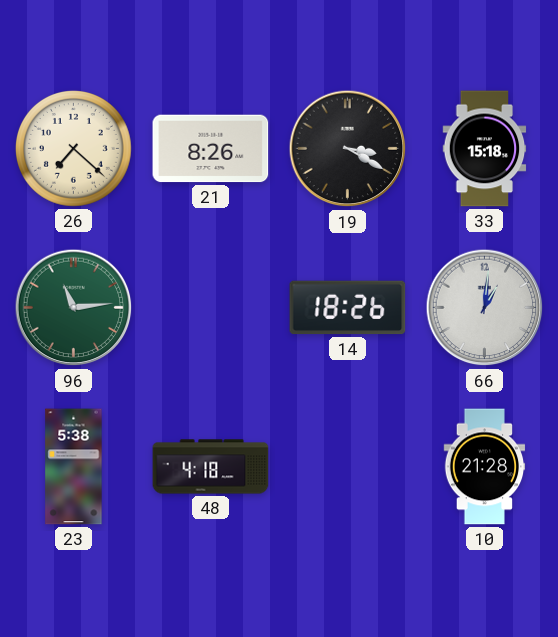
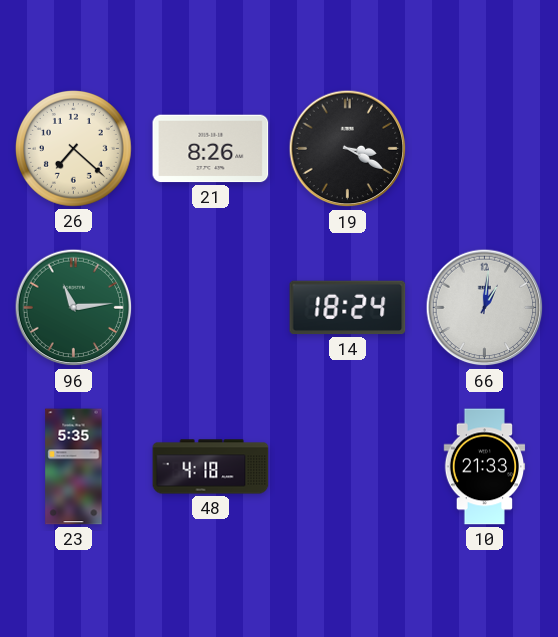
33: 15:18 -> none
14: 18:26 -> 18:24
23: 5:38 -> 5:35
10: 21:28 -> 21:33
